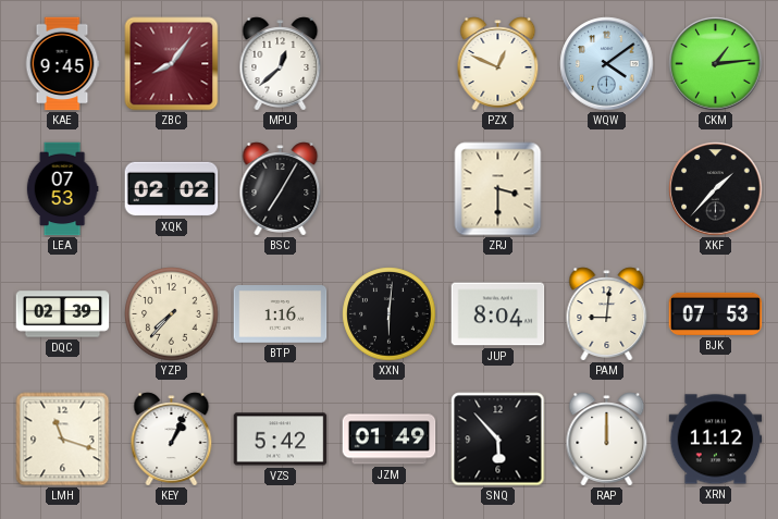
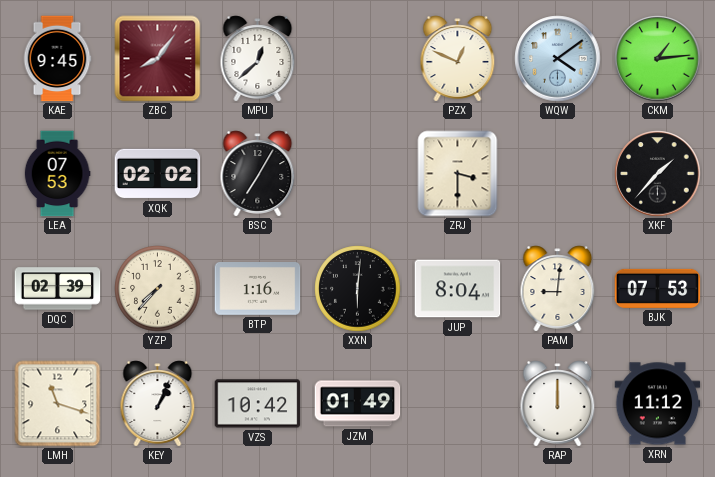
VZS: 5:42 -> 10:42
SNQ: 5:53 -> none
